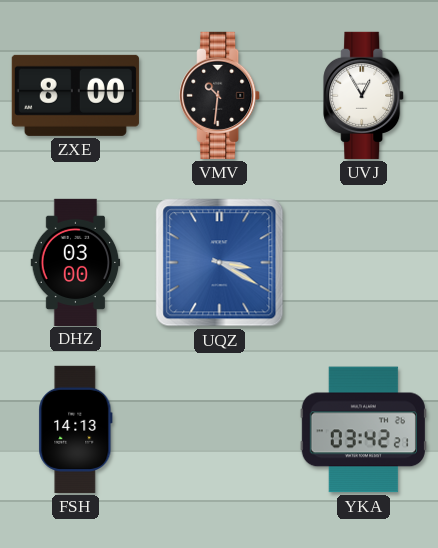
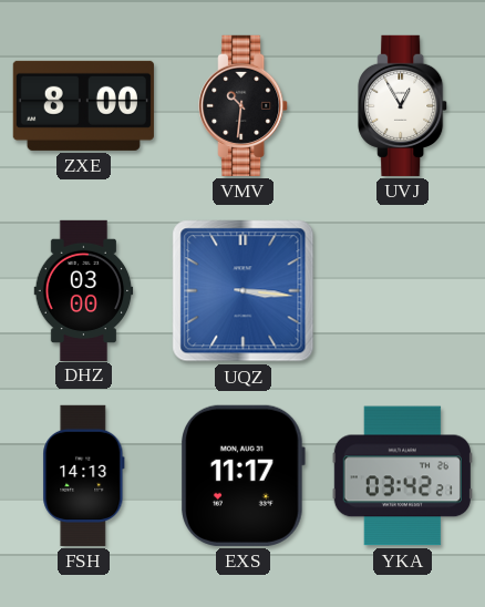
UQZ: 3:20 -> 3:16
EXS: none -> 11:17
